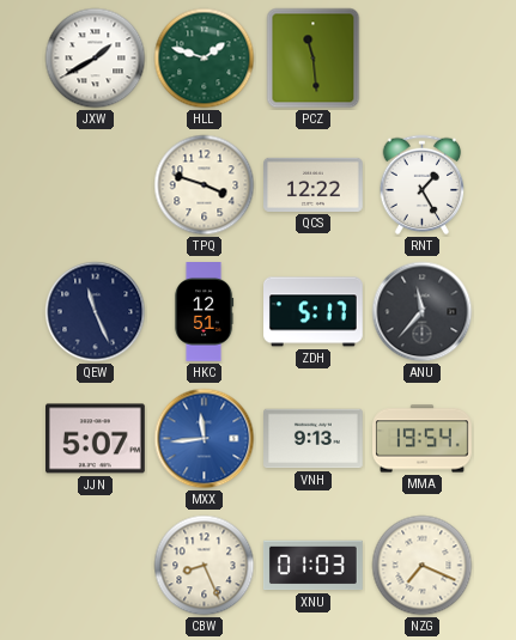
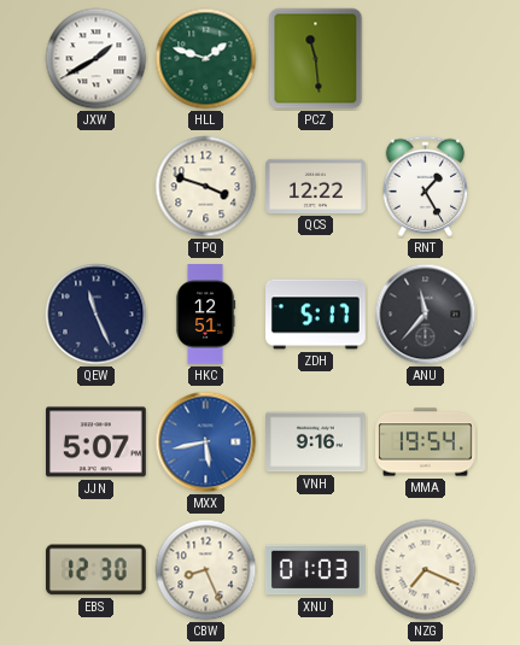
MXX: 11:44 -> 5:43
VNH: 9:13 -> 9:16
EBS: none -> 12:30
